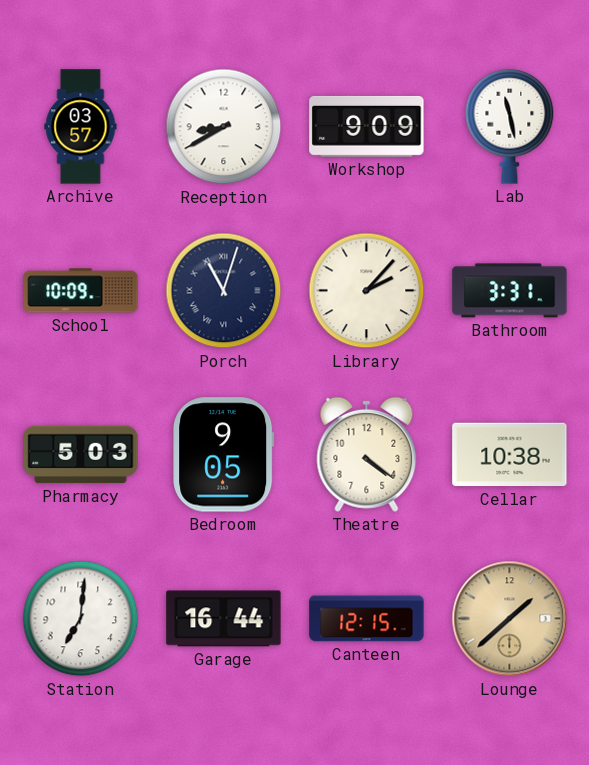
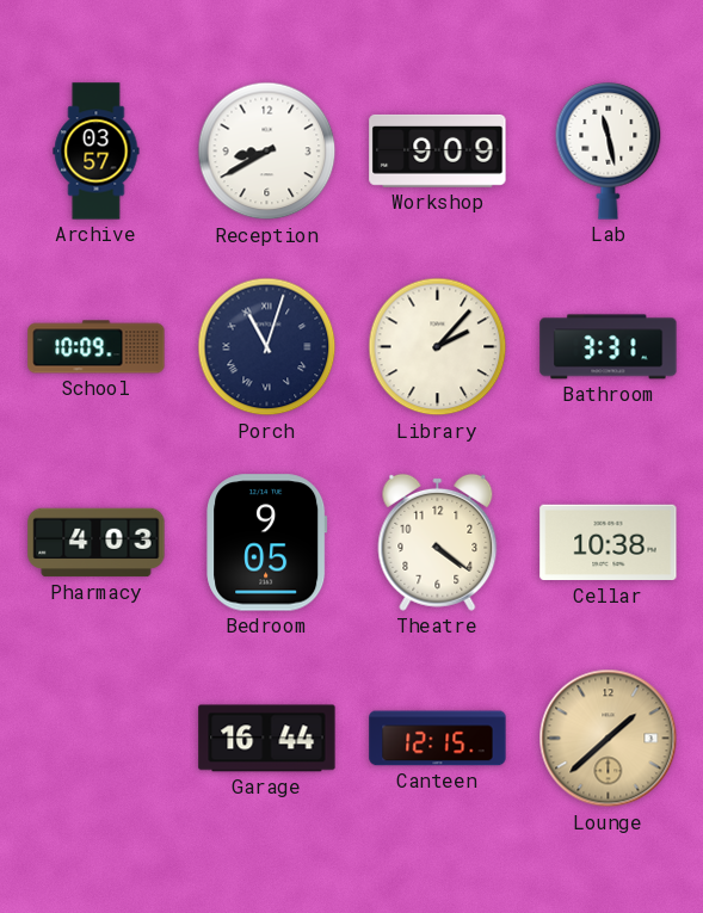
Pharmacy: 5:03 -> 4:03
Station: 7:01 -> none
